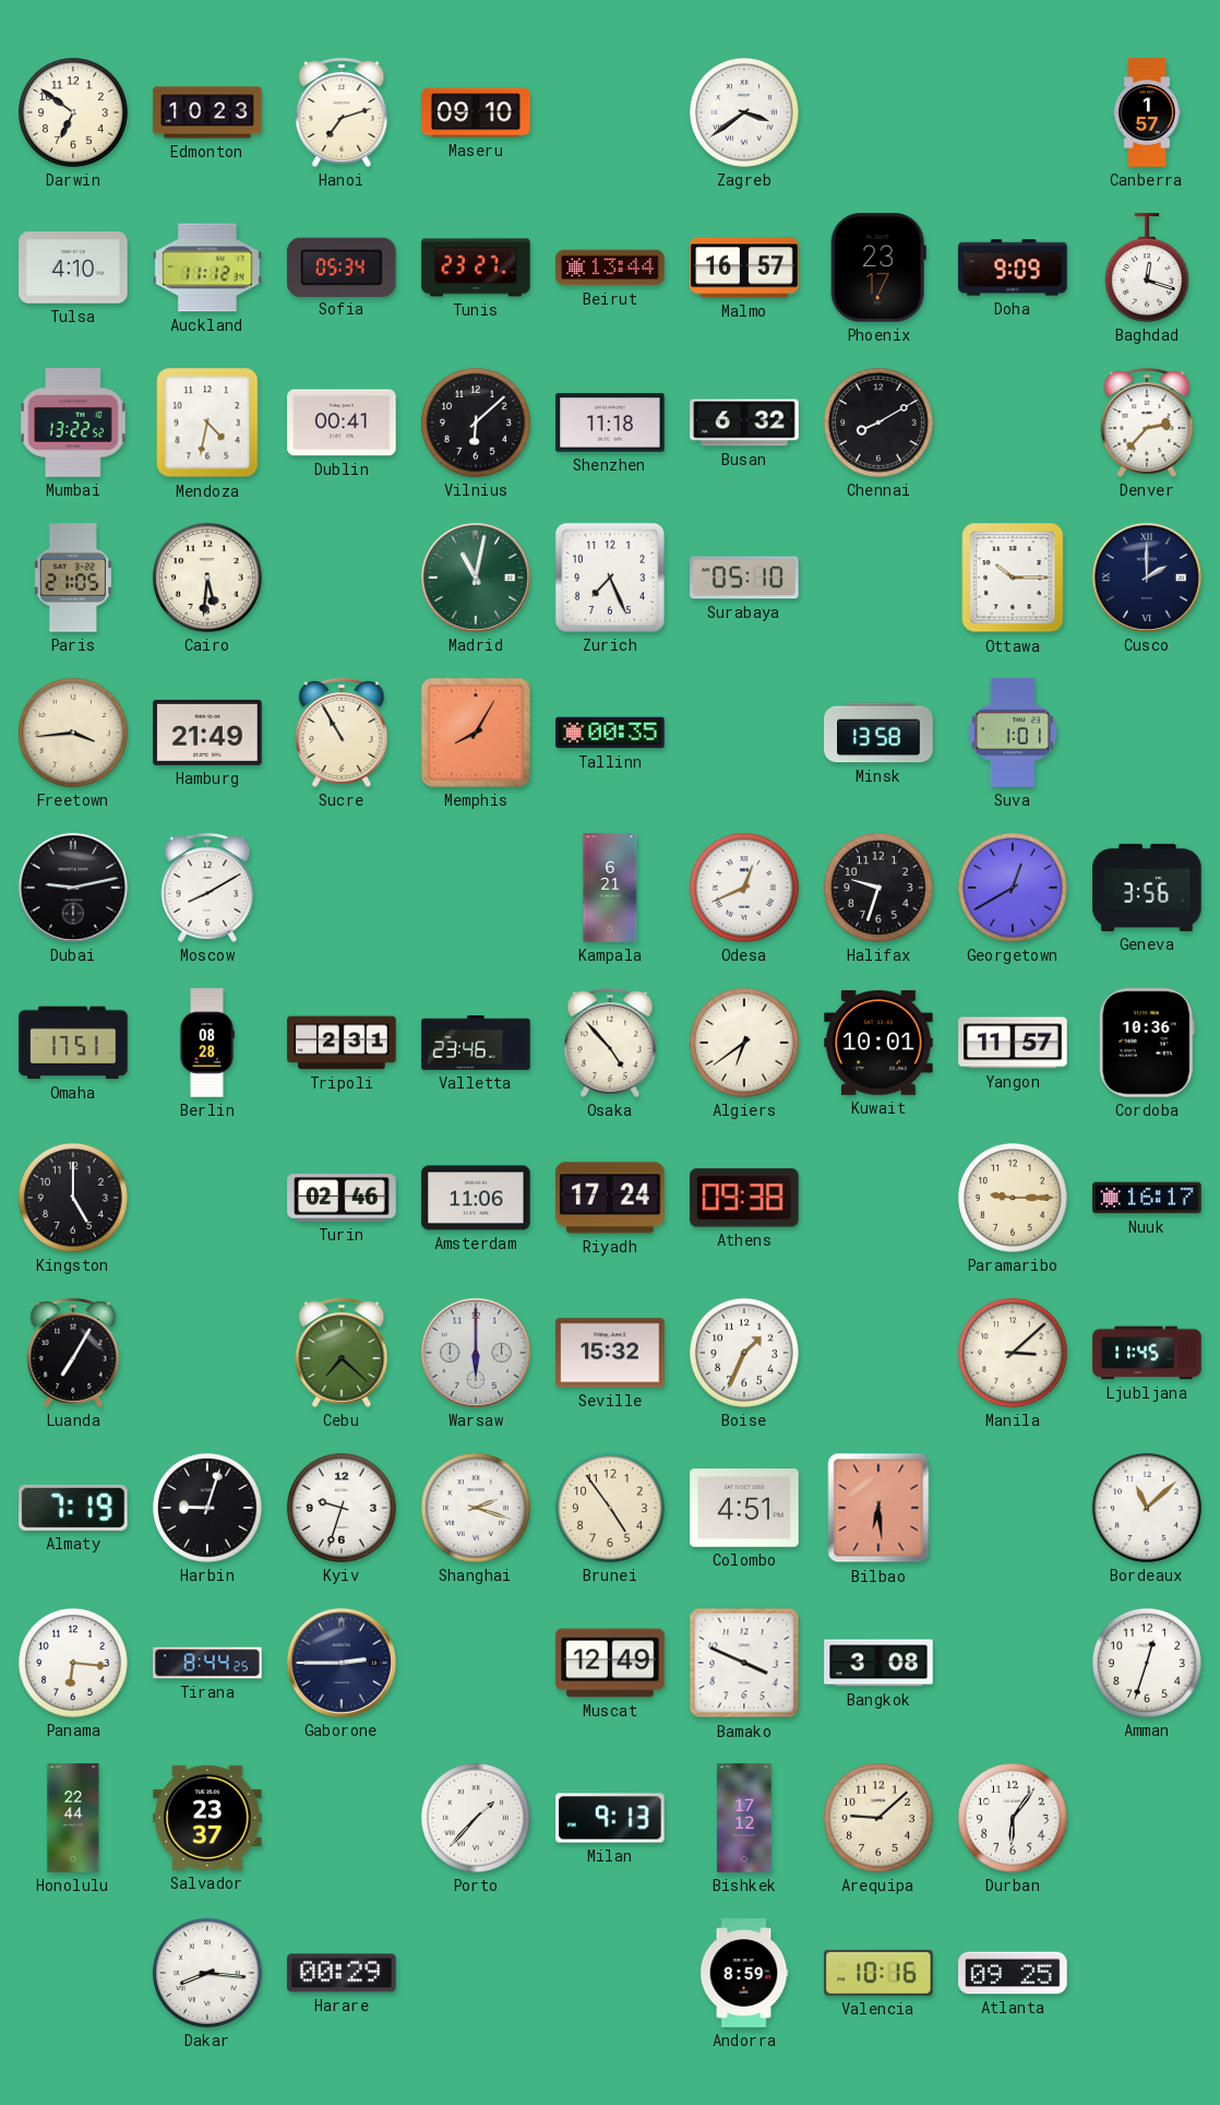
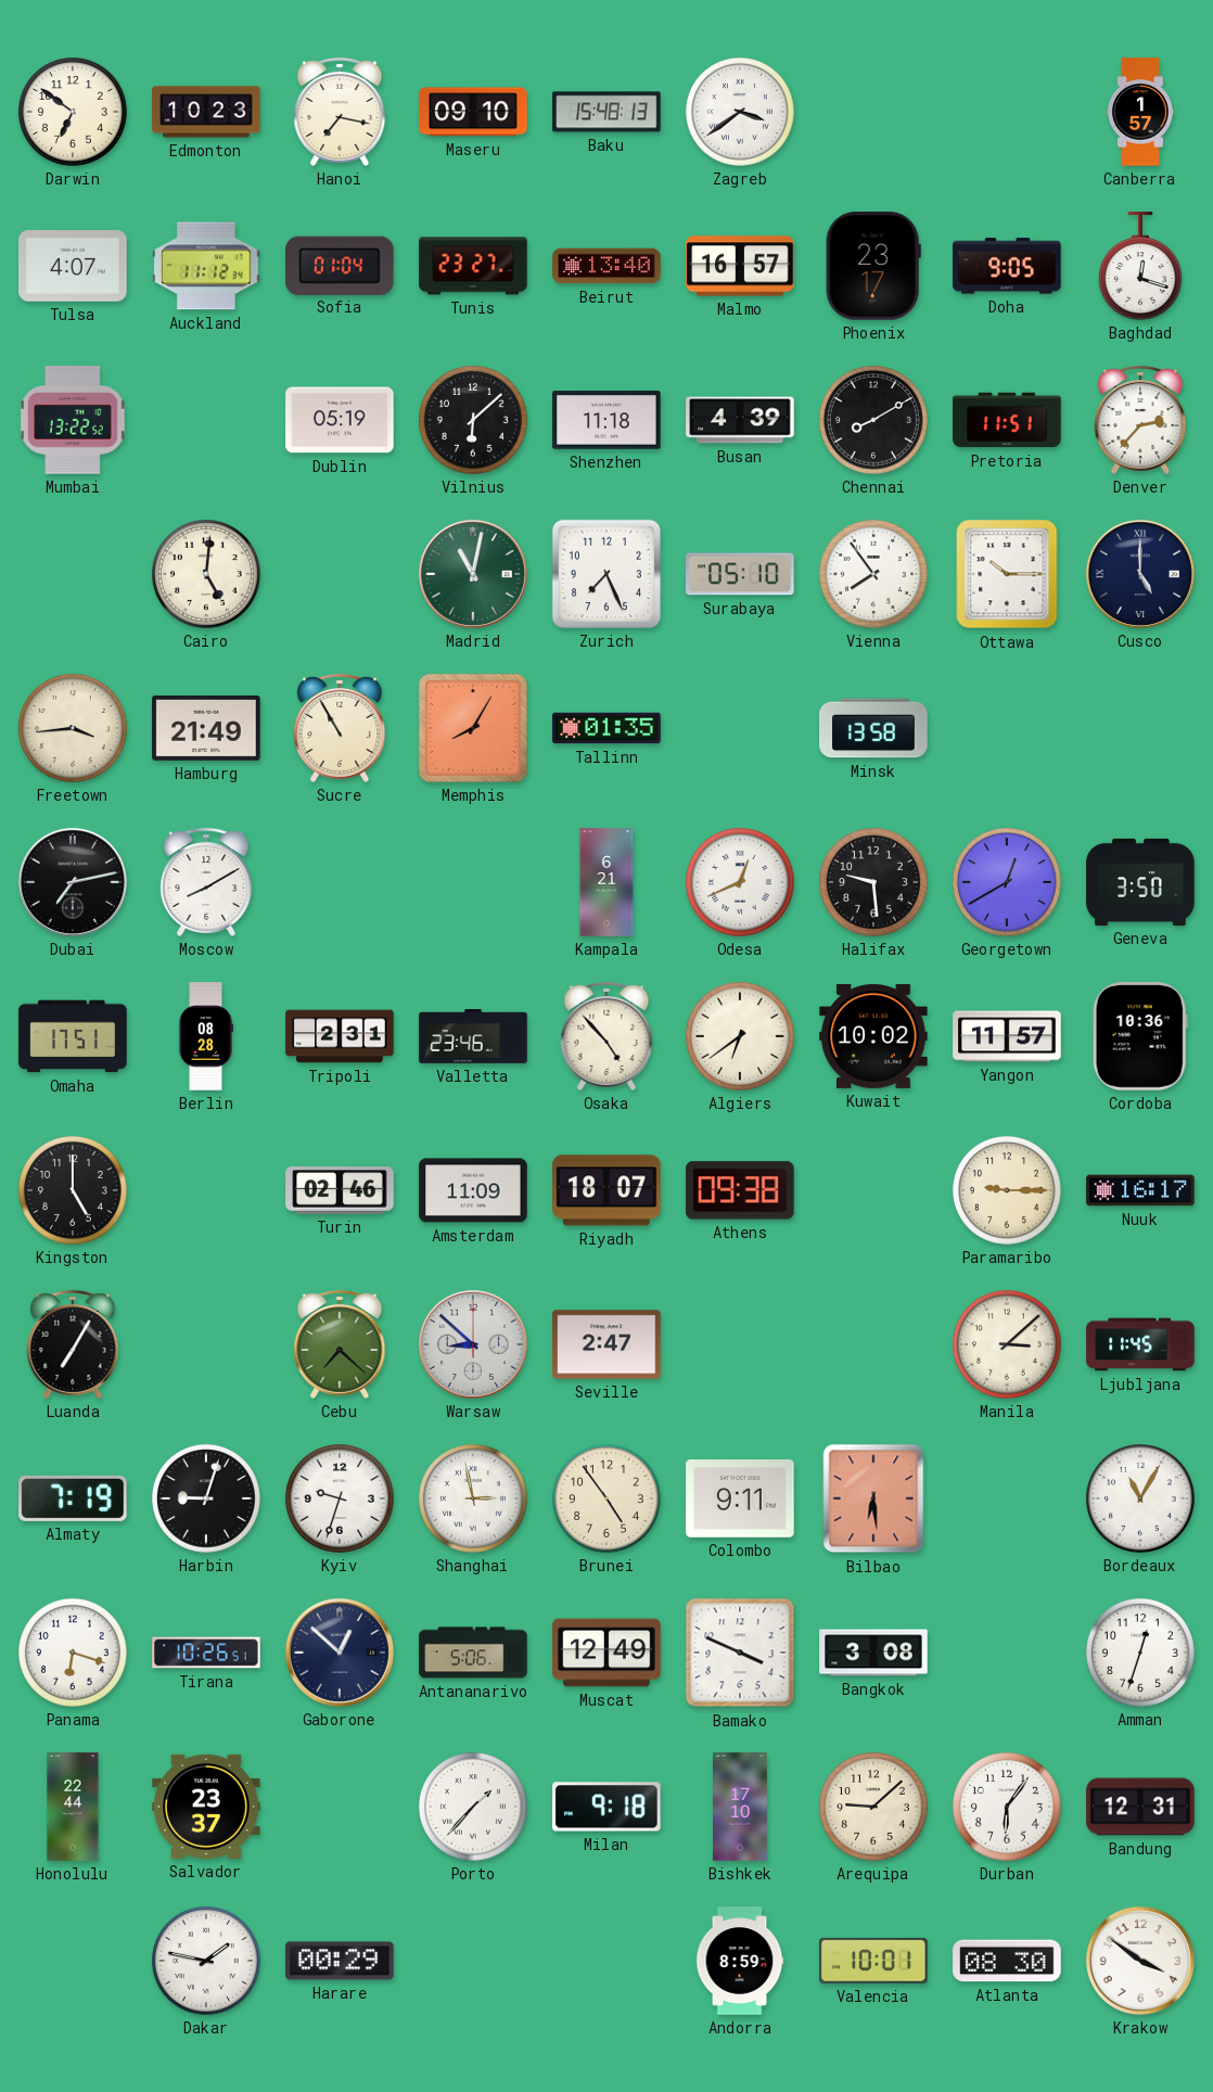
Hanoi: 7:12 -> 7:17
Baku: none -> 15:48
Tulsa: 4:10 -> 4:07
Sofia: 05:34 -> 01:04
Beirut: 13:44 -> 13:40
Doha: 9:09 -> 9:05
Mendoza: 4:32 -> none
Dublin: 00:41 -> 05:19
Busan: 6:32 -> 4:39
Pretoria: none -> 11:51
Paris: 21:05 -> none
Cairo: 5:31 -> 5:01
Vienna: none -> 7:54
Cusco: 2:00 -> 5:00
Tallinn: 00:35 -> 01:35
Suva: 1:01 -> none
Dubai: 9:13 -> 7:13
Halifax: 9:33 -> 9:29
Geneva: 3:56 -> 3:50
Kuwait: 10:01 -> 10:02
Amsterdam: 11:06 -> 11:09
Riyadh: 17:24 -> 18:07
Warsaw: 6:00 -> 8:52
Seville: 15:32 -> 2:47
Boise: 1:34 -> none
Shanghai: 2:18 -> 2:58
Colombo: 4:51 -> 9:11
Bordeaux: 11:08 -> 11:05
Panama: 6:16 -> 6:18
Tirana: 8:44 -> 10:26
Gaborone: 2:45 -> 12:52
Antananarivo: none -> 5:06
Milan: 9:13 -> 9:18
Bishkek: 17:12 -> 17:10
Bandung: none -> 12:31
Dakar: 8:16 -> 1:47
Valencia: 10:16 -> 10:01
Atlanta: 09:25 -> 08:30
Krakow: none -> 3:51
